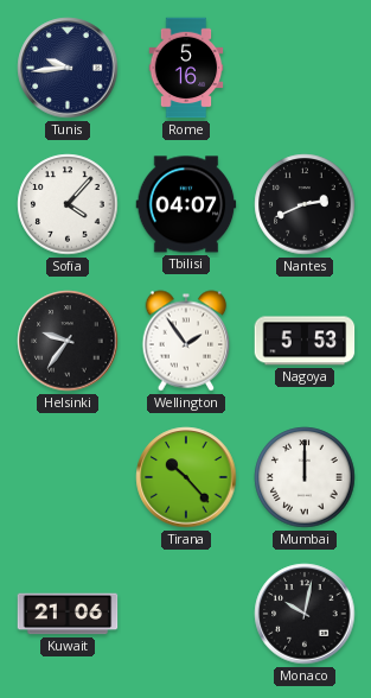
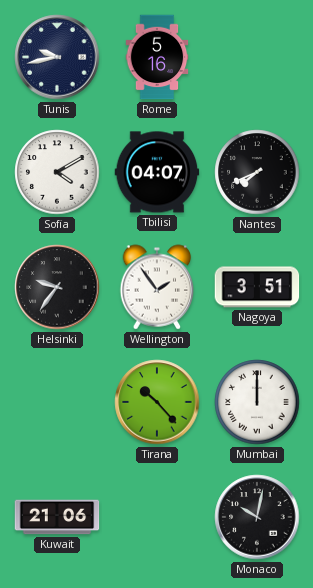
Tunis: 9:44 -> 9:43
Sofia: 4:07 -> 4:10
Nantes: 2:41 -> 7:41
Nagoya: 5:53 -> 3:51
